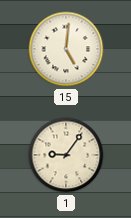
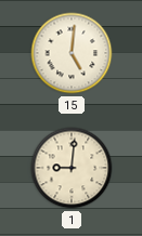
1: 9:06 -> 9:01
